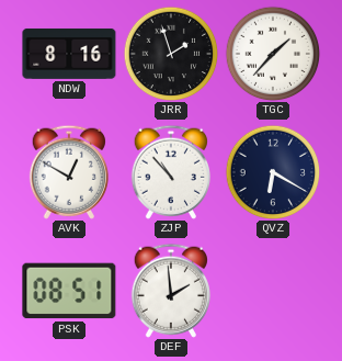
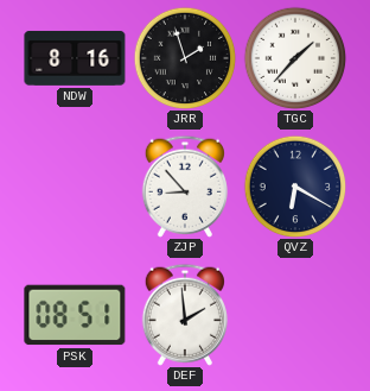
AVK: 12:50 -> none
ZJP: 10:53 -> 8:53
